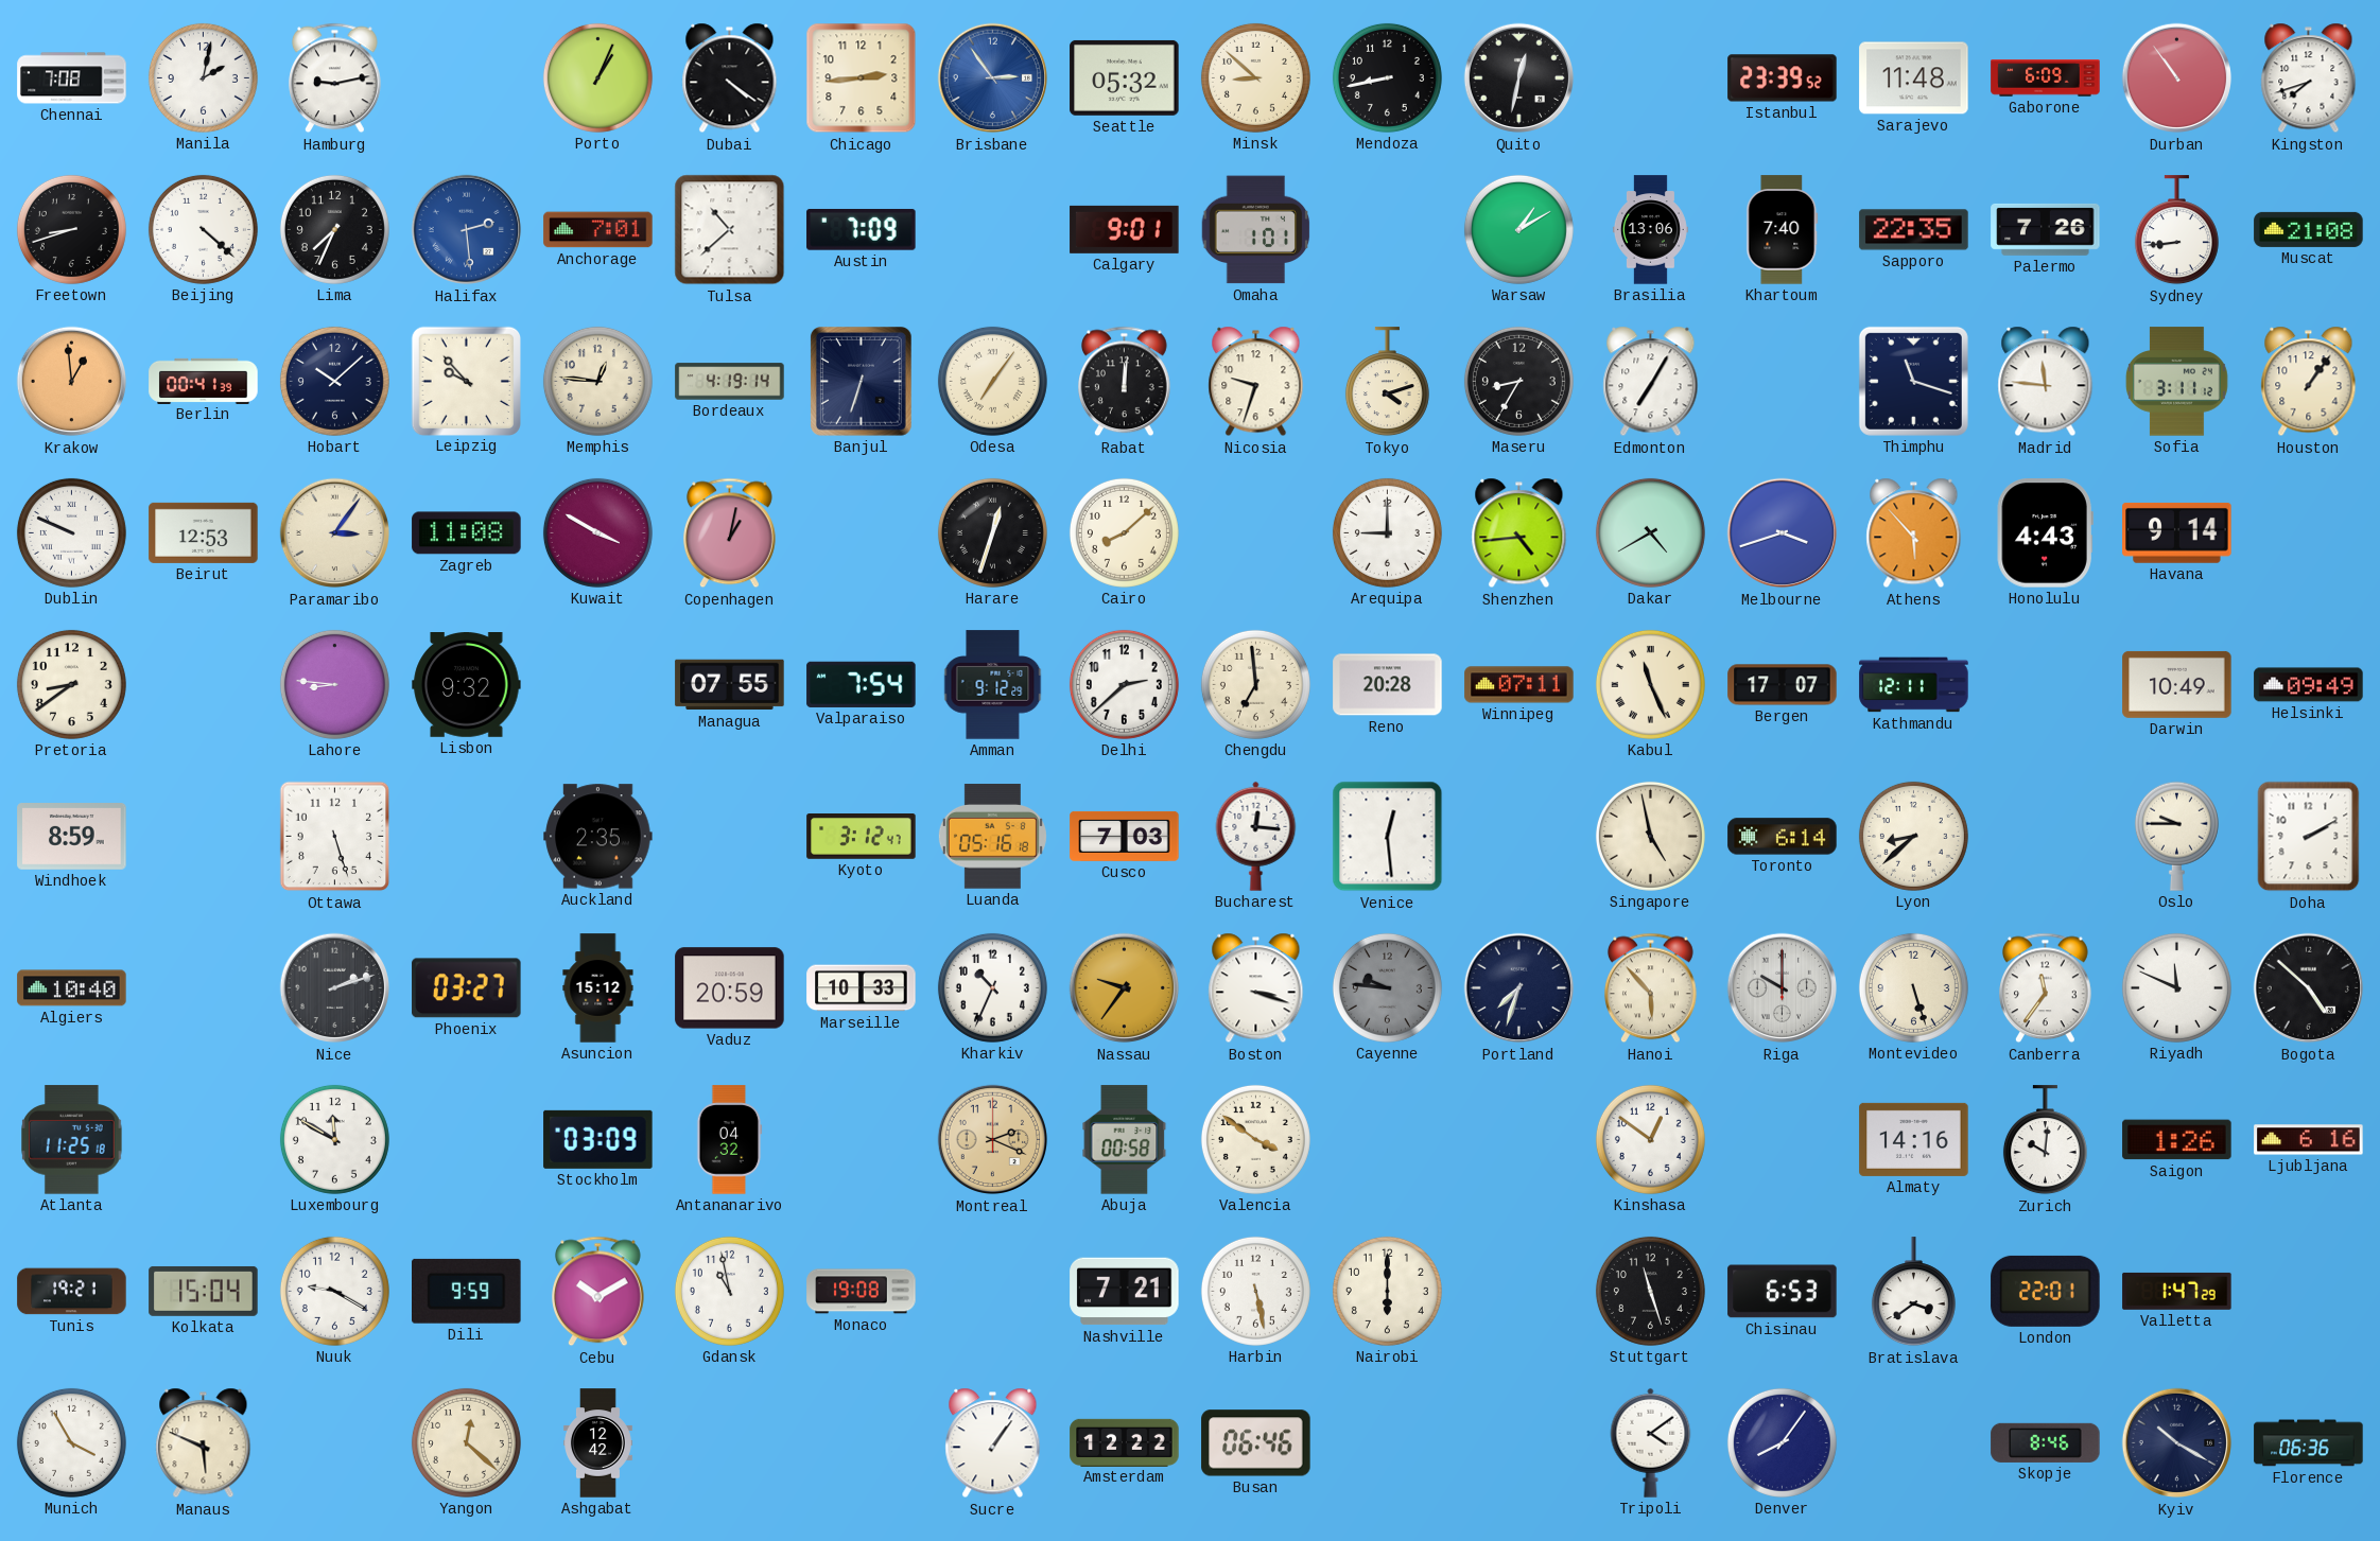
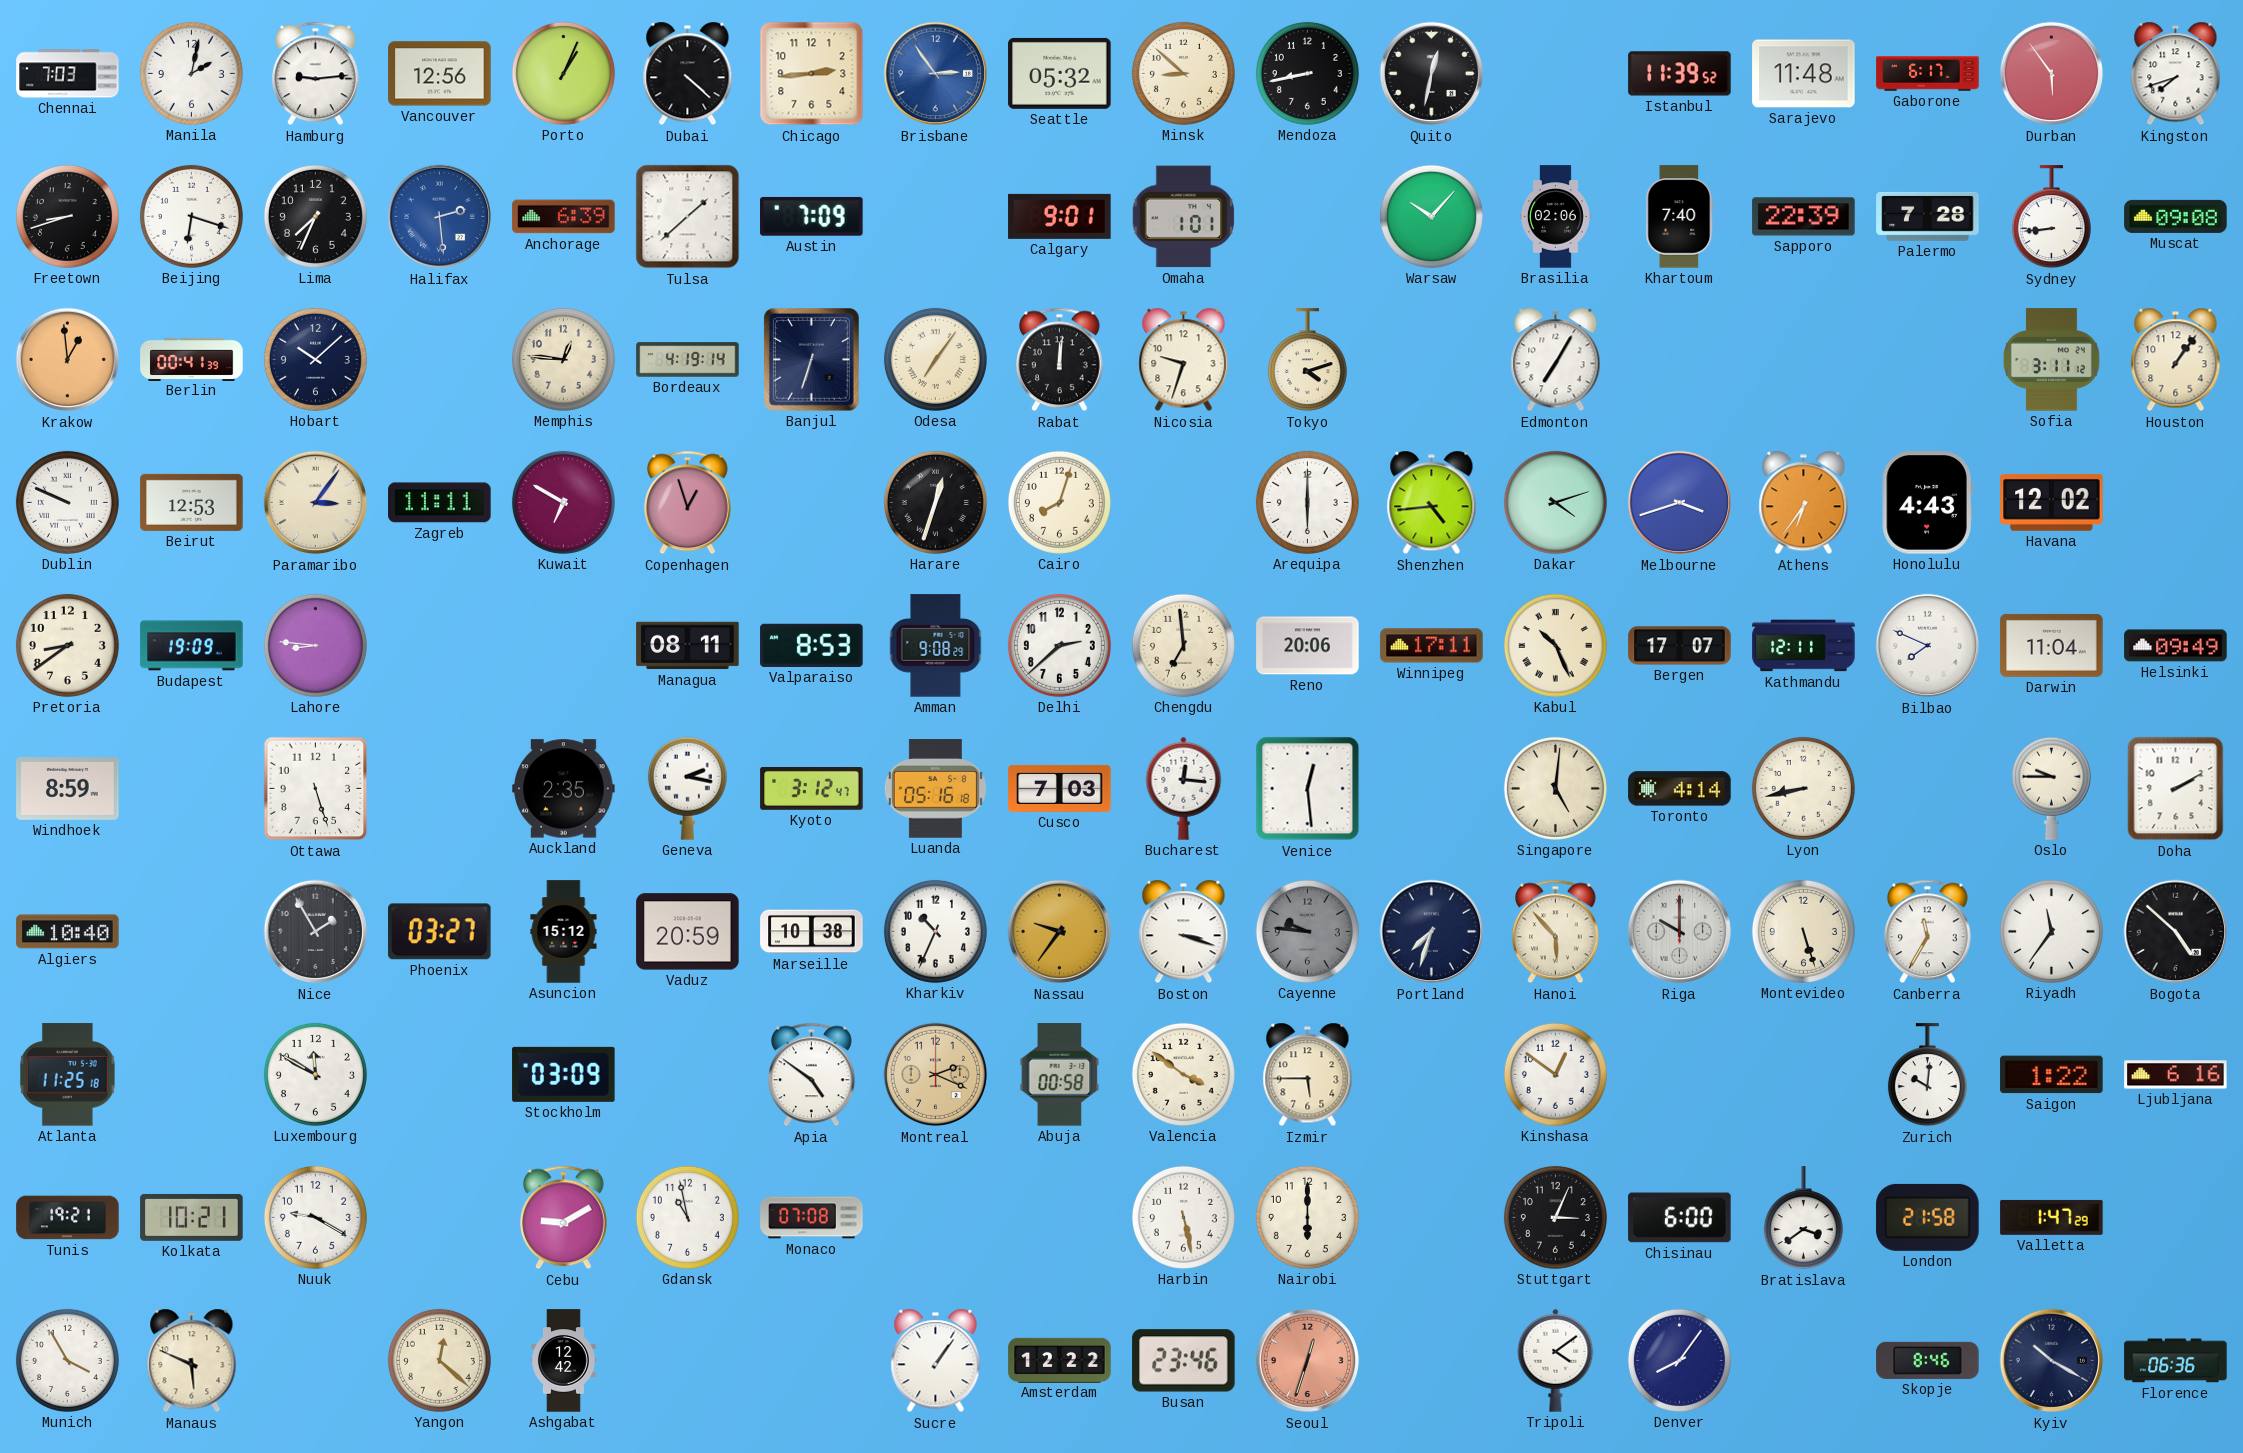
Chennai: 7:08 -> 7:03
Hamburg: 9:13 -> 9:14
Vancouver: none -> 12:56
Dubai: 4:21 -> 4:22
Istanbul: 23:39 -> 11:39
Gaborone: 6:09 -> 6:17
Durban: 10:54 -> 5:54
Beijing: 4:22 -> 6:18
Anchorage: 7:01 -> 6:39
Tulsa: 10:38 -> 1:38
Warsaw: 1:10 -> 10:07
Brasilia: 13:06 -> 02:06
Sapporo: 22:35 -> 22:39
Palermo: 7:26 -> 7:28
Muscat: 21:08 -> 09:08
Leipzig: 9:53 -> none
Maseru: 8:35 -> none
Thimphu: 11:18 -> none
Madrid: 11:46 -> none
Zagreb: 11:08 -> 11:11
Kuwait: 3:50 -> 6:50
Copenhagen: 1:02 -> 12:57
Cairo: 8:08 -> 8:03
Arequipa: 9:00 -> 6:00
Dakar: 4:40 -> 4:12
Athens: 5:53 -> 6:36
Havana: 9:14 -> 12:02
Budapest: none -> 19:09
Lisbon: 9:32 -> none
Managua: 07:55 -> 08:11
Valparaiso: 7:54 -> 8:53
Amman: 9:12 -> 9:08
Reno: 20:28 -> 20:06
Winnipeg: 07:11 -> 17:11
Kabul: 11:26 -> 10:26
Bilbao: none -> 7:49
Darwin: 10:49 -> 11:04
Geneva: none -> 2:17
Singapore: 4:58 -> 5:01
Toronto: 6:14 -> 4:14
Lyon: 8:38 -> 8:43
Nice: 2:12 -> 1:55
Marseille: 10:33 -> 10:38
Canberra: 11:36 -> 11:35
Riyadh: 11:49 -> 11:36
Antananarivo: 04:32 -> none
Apia: none -> 4:51
Izmir: none -> 5:45
Almaty: 14:16 -> none
Saigon: 1:26 -> 1:22
Kolkata: 15:04 -> 10:21
Dili: 9:59 -> none
Cebu: 10:10 -> 9:10
Monaco: 19:08 -> 07:08
Nashville: 7:21 -> none
Stuttgart: 11:27 -> 3:04
Chisinau: 6:53 -> 6:00
London: 22:01 -> 21:58
Busan: 06:46 -> 23:46
Seoul: none -> 12:33
